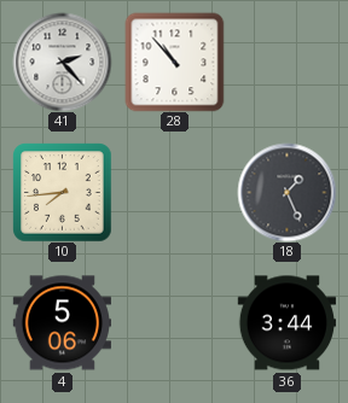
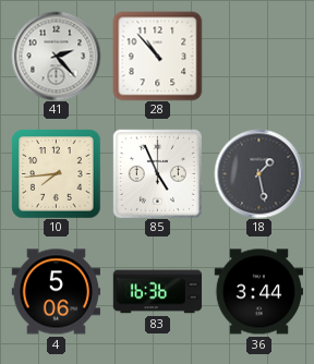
85: none -> 4:56
18: 1:26 -> 1:28
83: none -> 16:36
